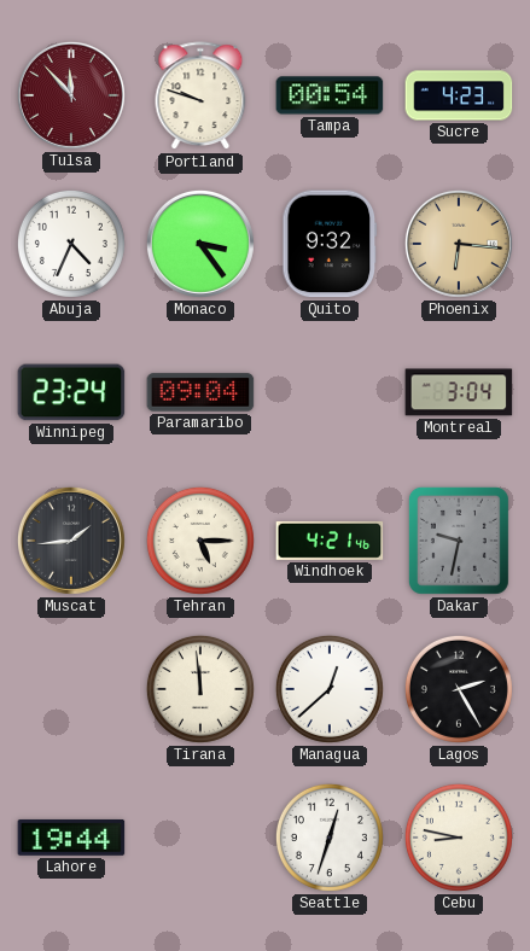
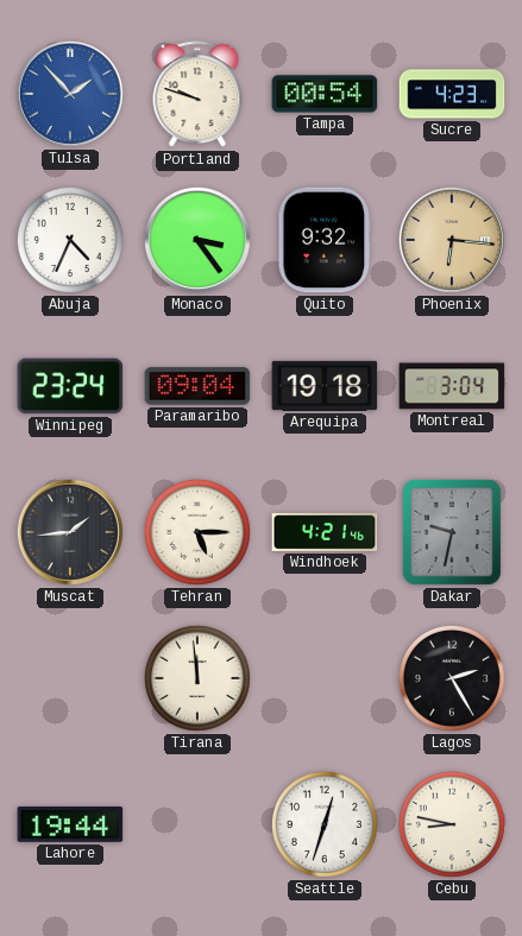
Tulsa: 11:53 -> 1:53
Tulsa dial: burgundy -> blue
Arequipa: none -> 19:18
Managua: 12:38 -> none
